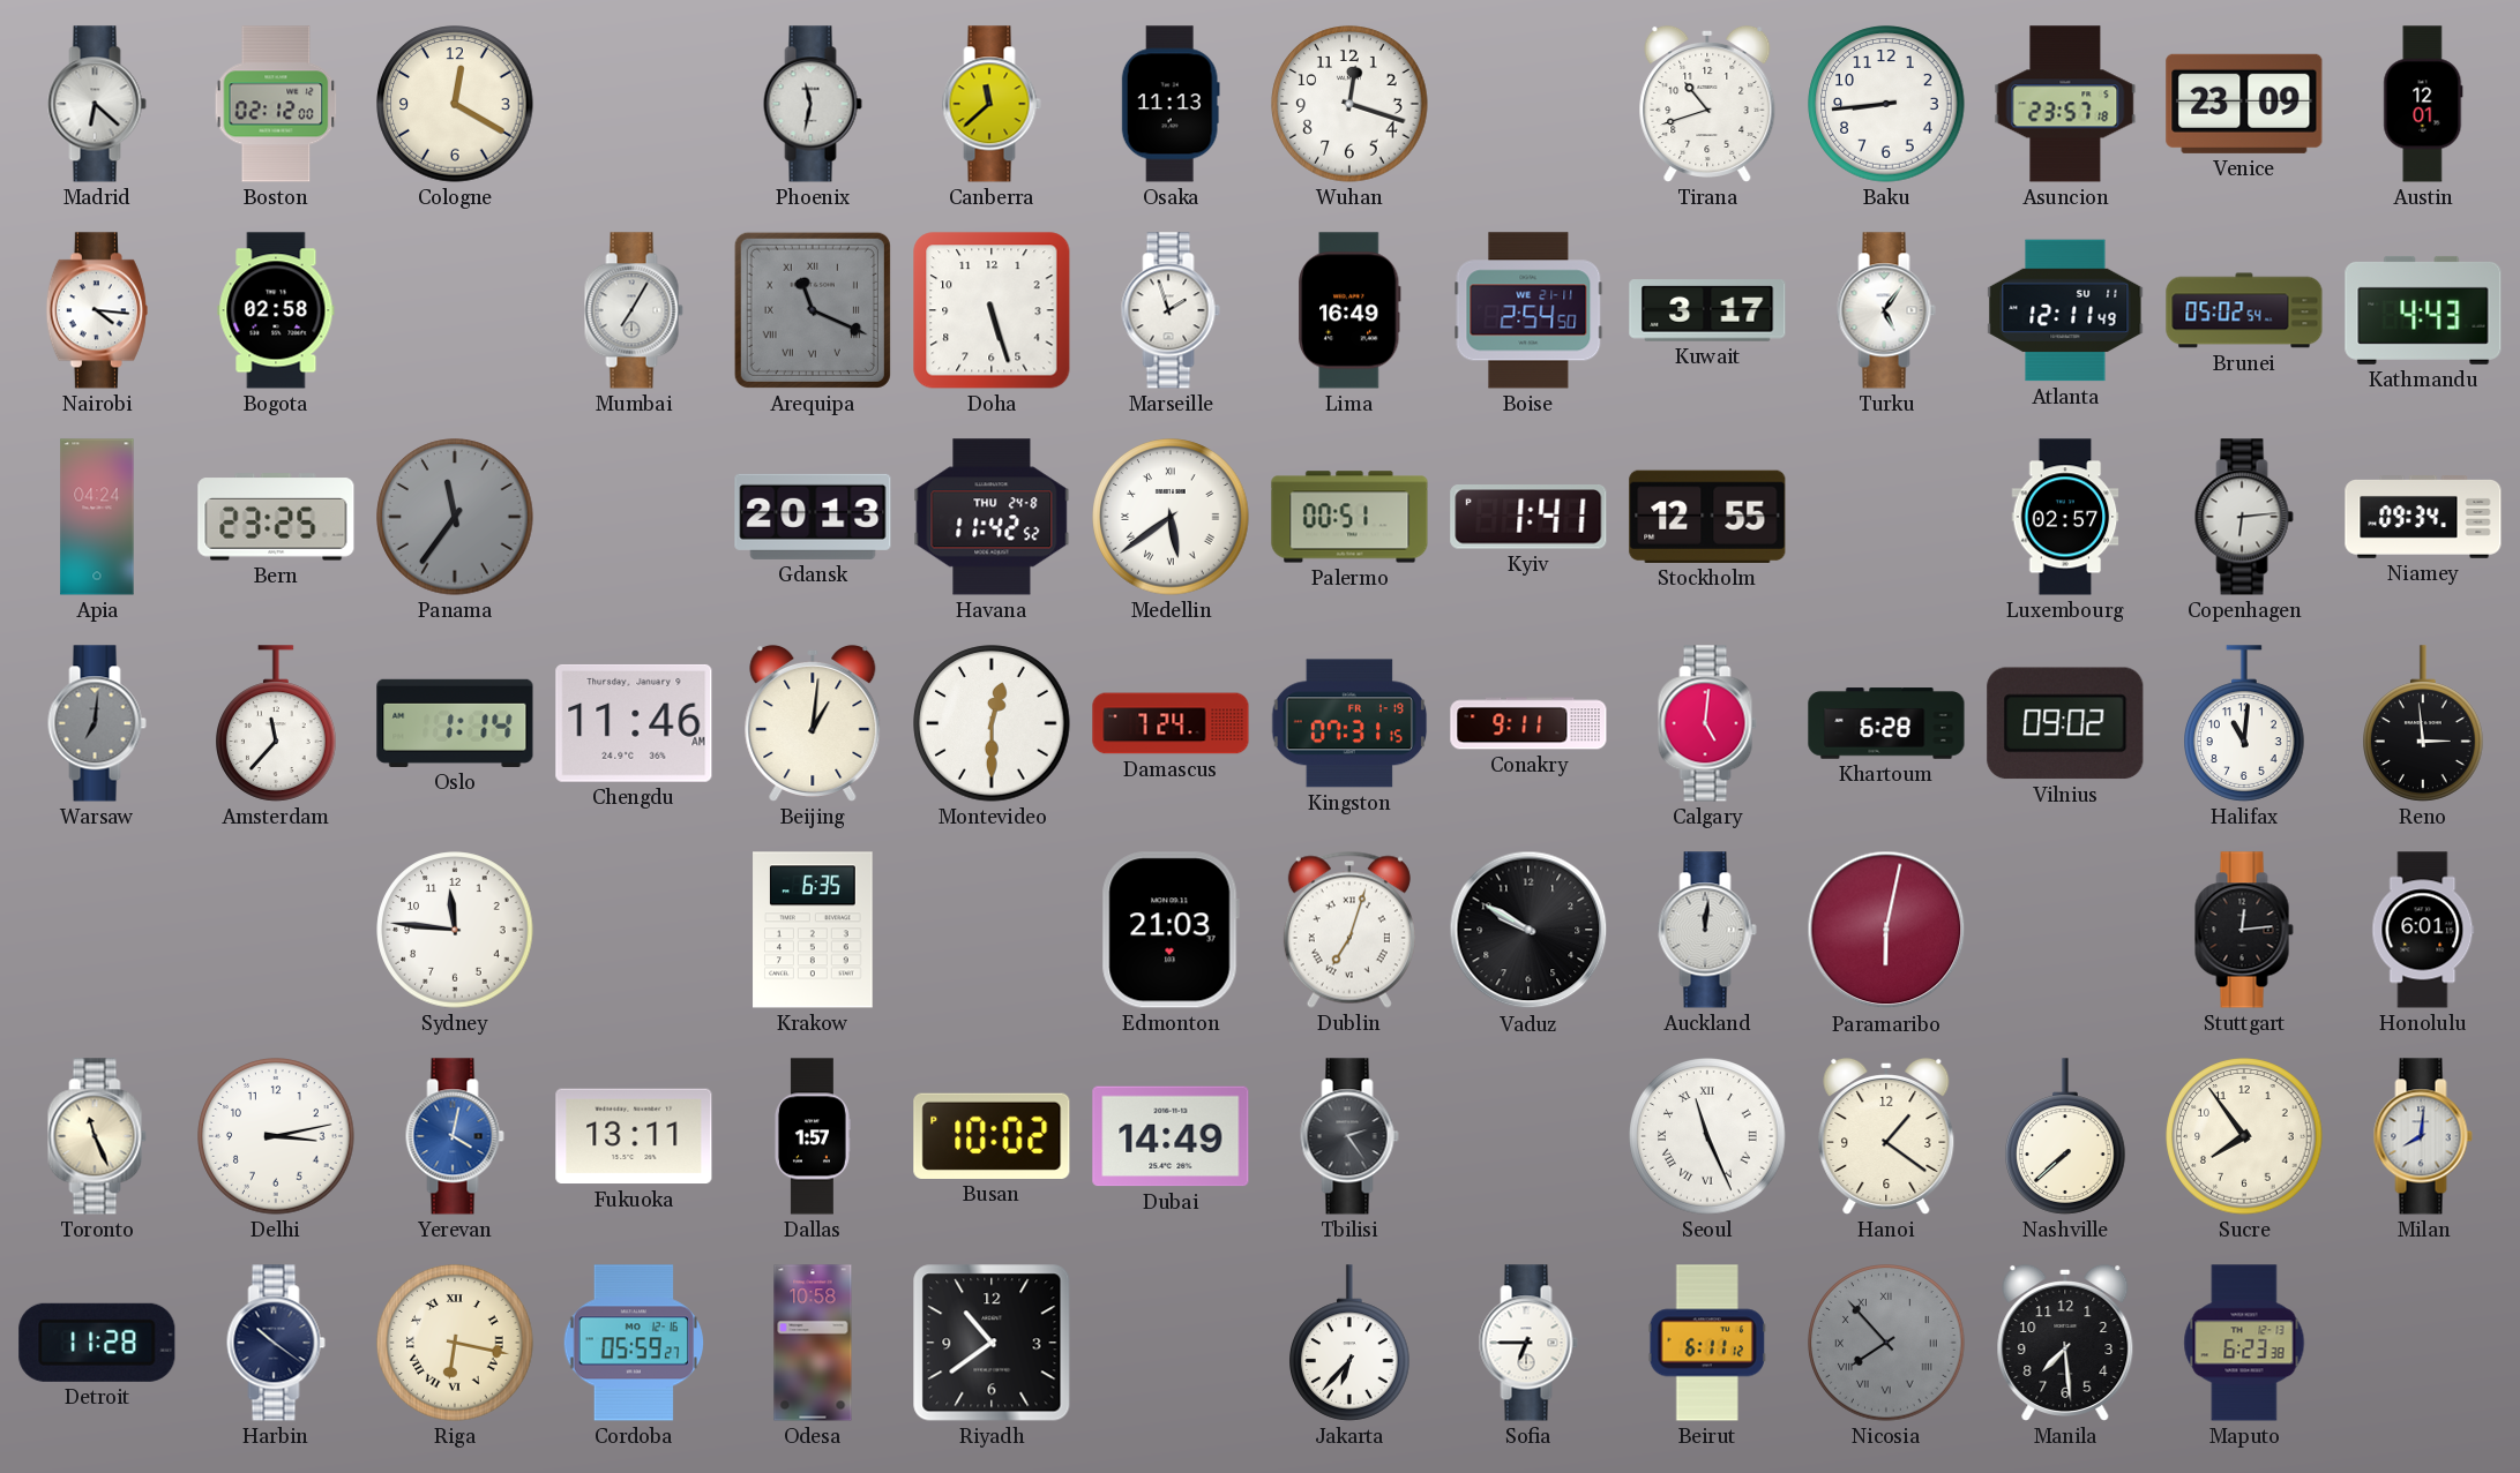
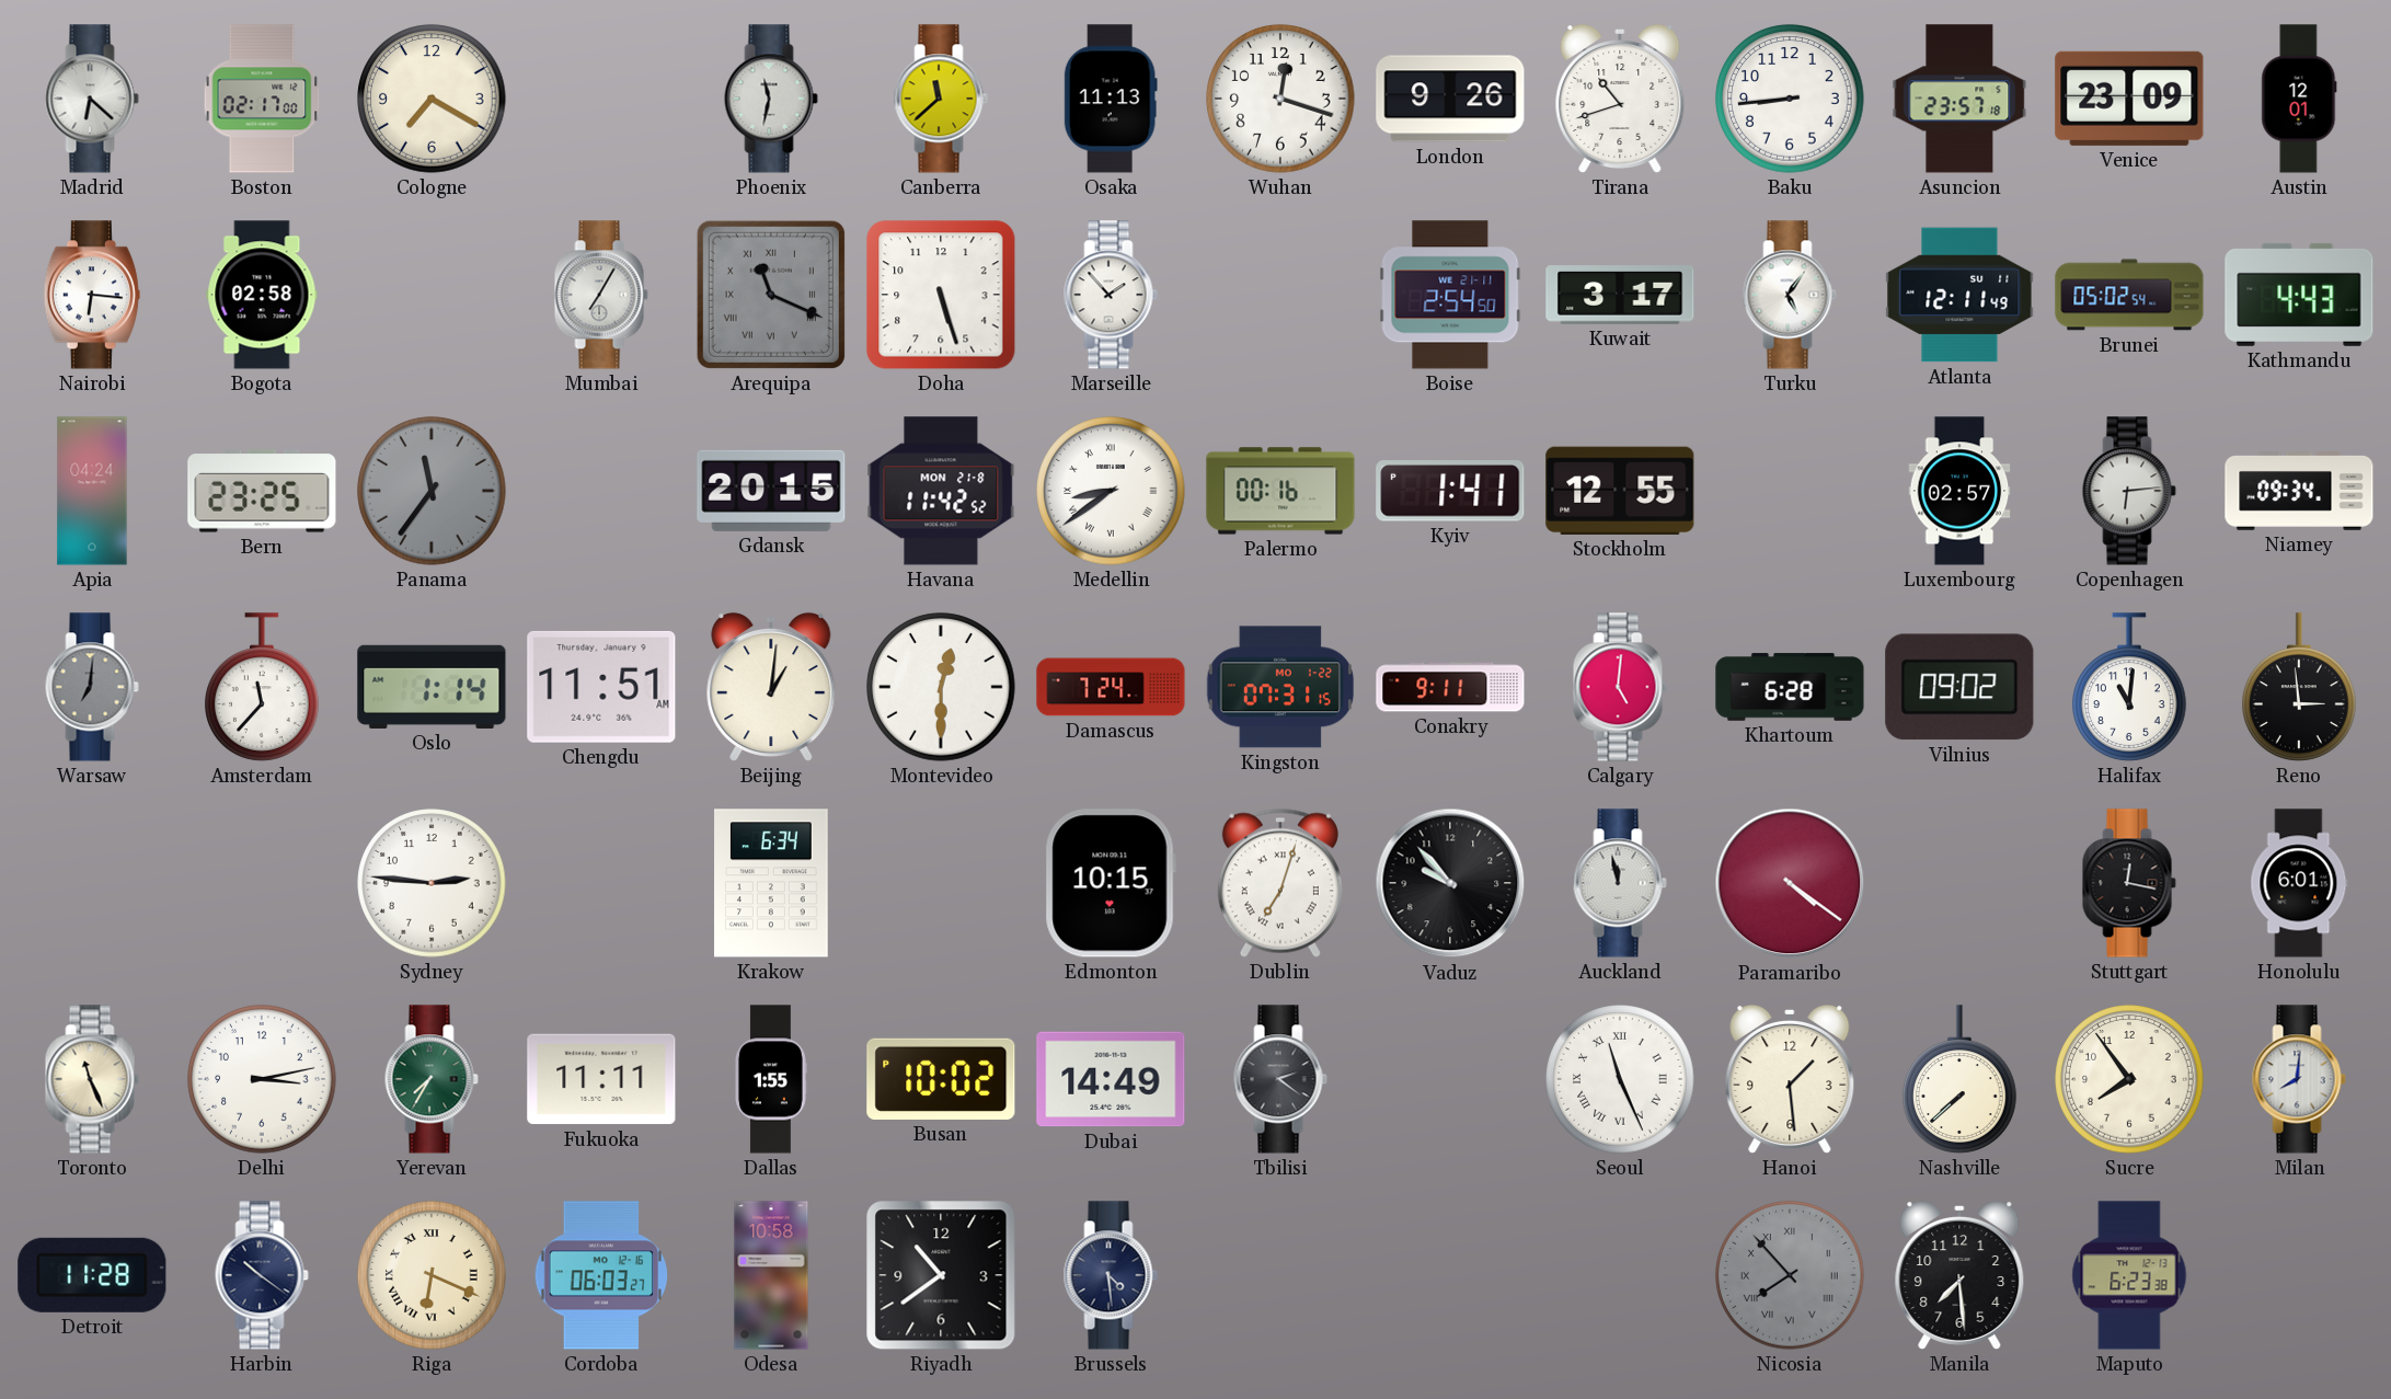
Boston: 02:12 -> 02:17
Cologne: 12:20 -> 7:20
London: none -> 9:26
Nairobi: 4:16 -> 6:16
Marseille: 1:57 -> 1:53
Lima: 16:49 -> none
Gdansk: 20:13 -> 20:15
Havana date: THU 24-8 -> MON 21-8
Medellin: 5:39 -> 8:39
Palermo: 00:51 -> 00:16
Chengdu: 11:46 -> 11:51
Kingston date: FR 1-19 -> MO 1-22
Sydney: 11:46 -> 2:46
Krakow: 6:35 -> 6:34
Edmonton: 21:03 -> 10:15
Vaduz: 9:50 -> 9:53
Auckland: 12:01 -> 11:58
Paramaribo: 6:02 -> 4:21
Stuttgart: 12:14 -> 12:17
Yerevan: 4:02 -> 7:35
Yerevan dial: blue -> green
Fukuoka: 13:11 -> 11:11
Dallas: 1:57 -> 1:55
Tbilisi: 2:24 -> 2:21
Hanoi: 1:21 -> 1:29
Riga: 6:17 -> 6:19
Cordoba: 05:59 -> 06:03
Brussels: none -> 4:29
Jakarta: 6:37 -> none
Sofia: 6:45 -> none
Beirut: 6:11 -> none
